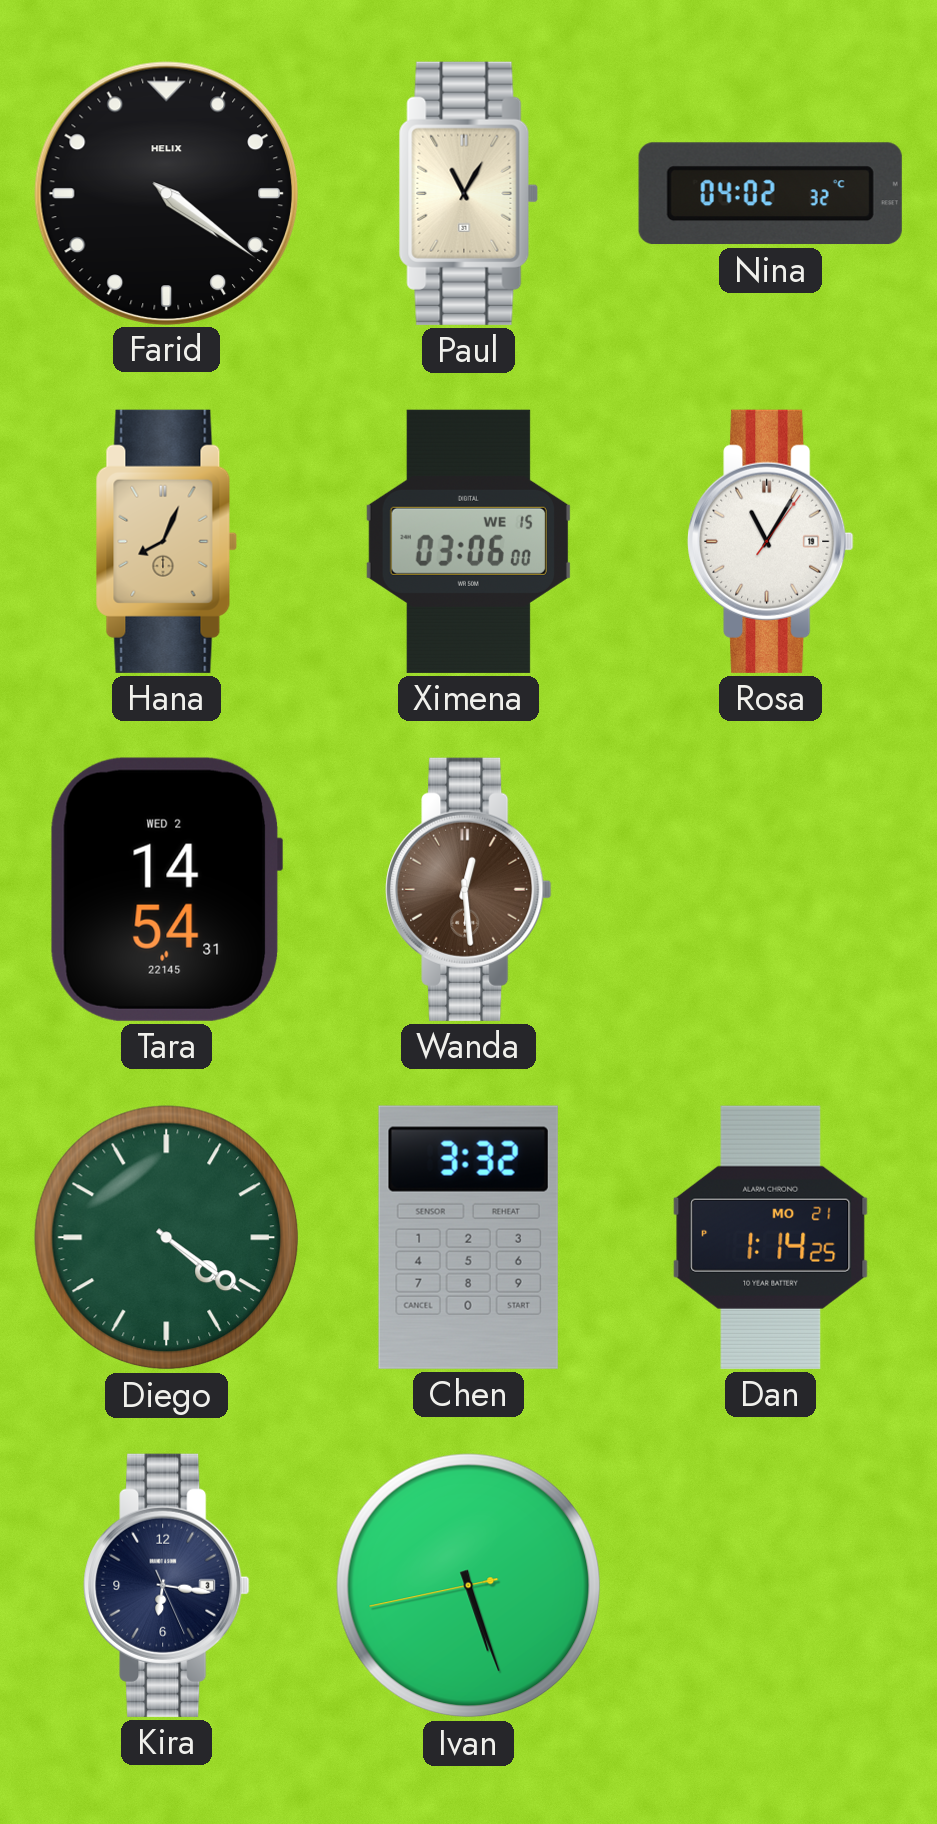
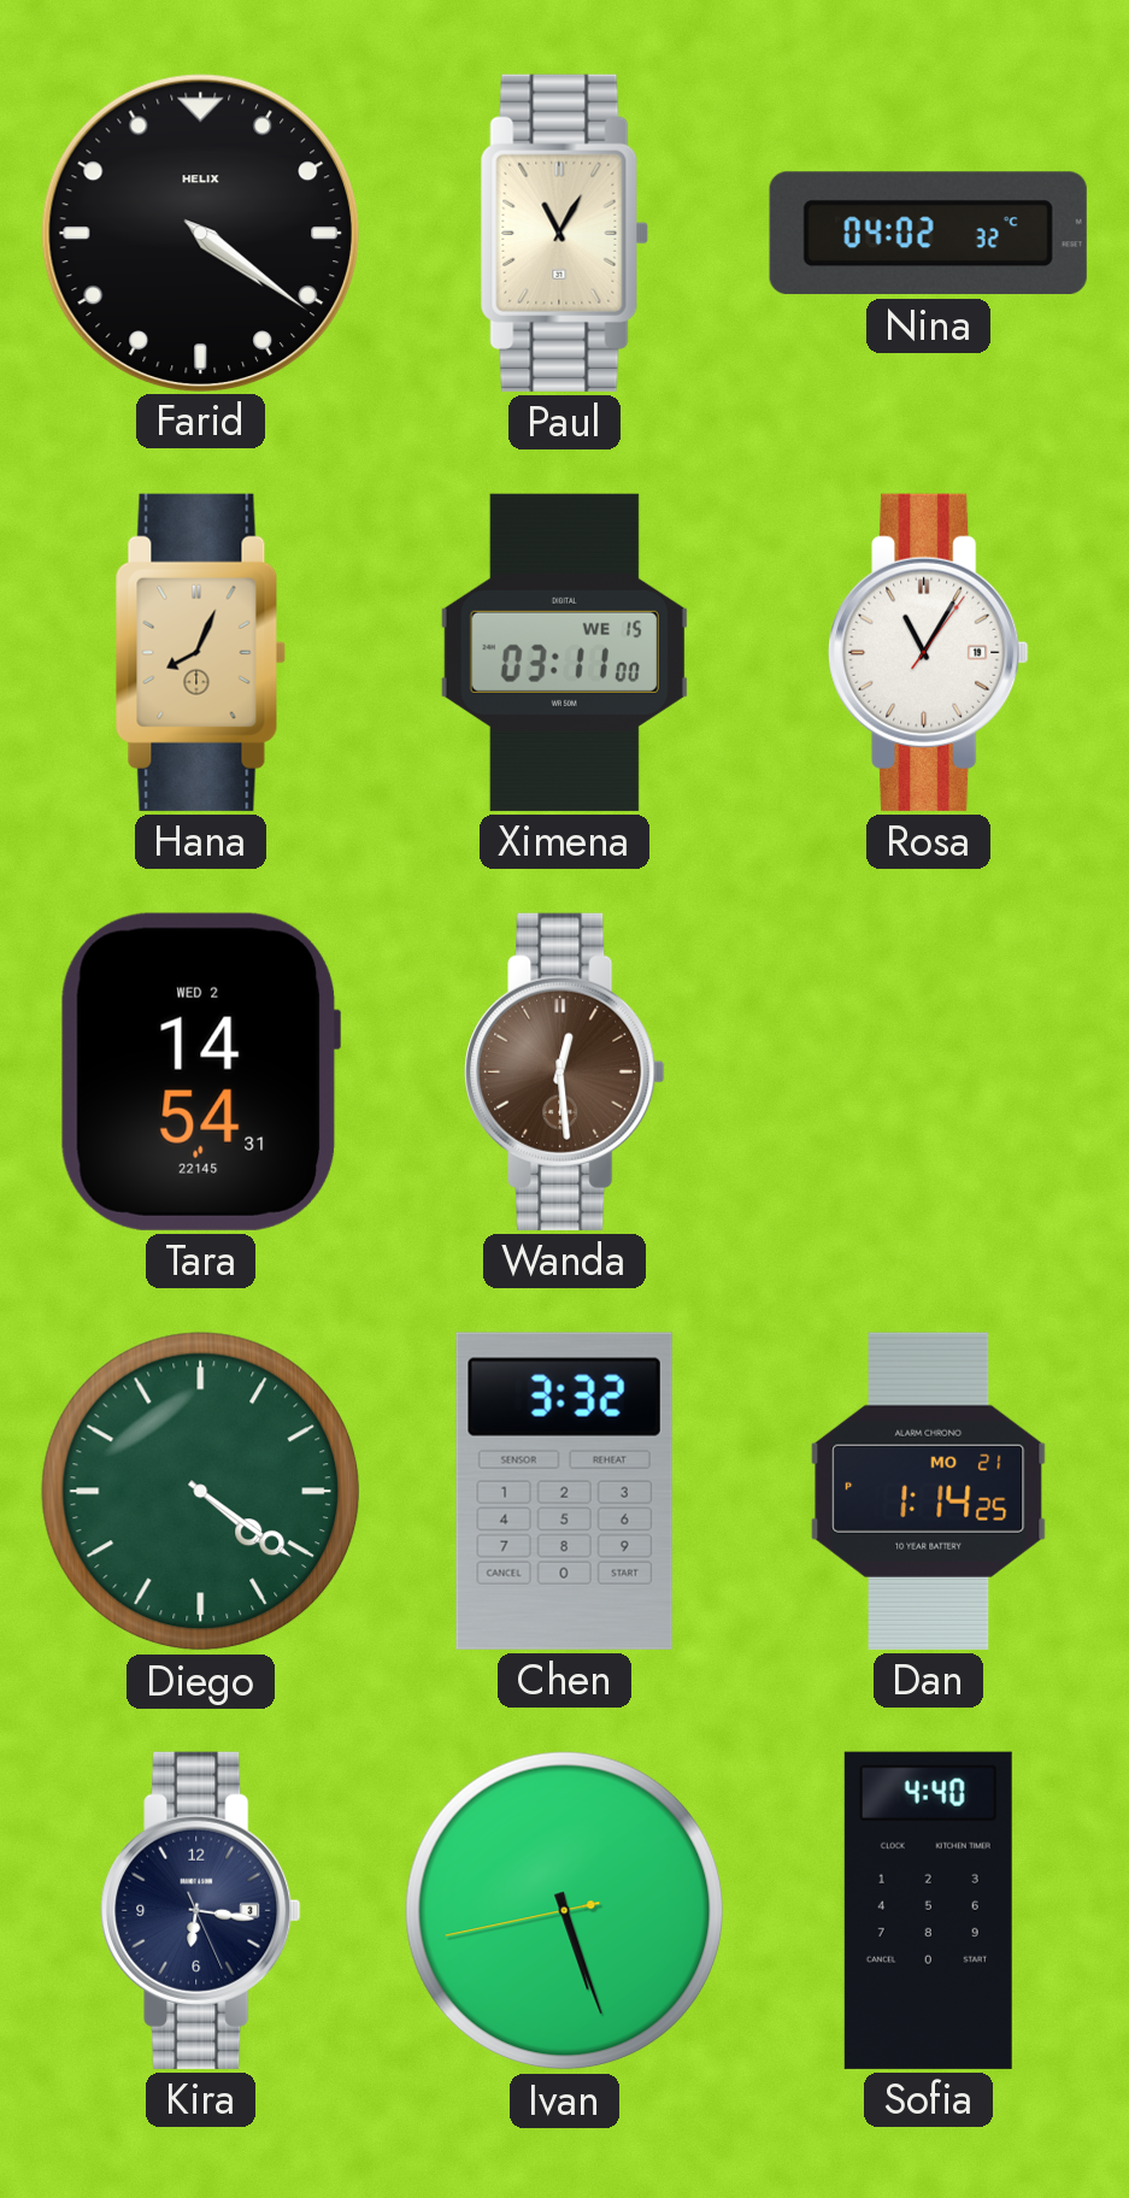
Ximena: 03:06 -> 03:11
Sofia: none -> 4:40
